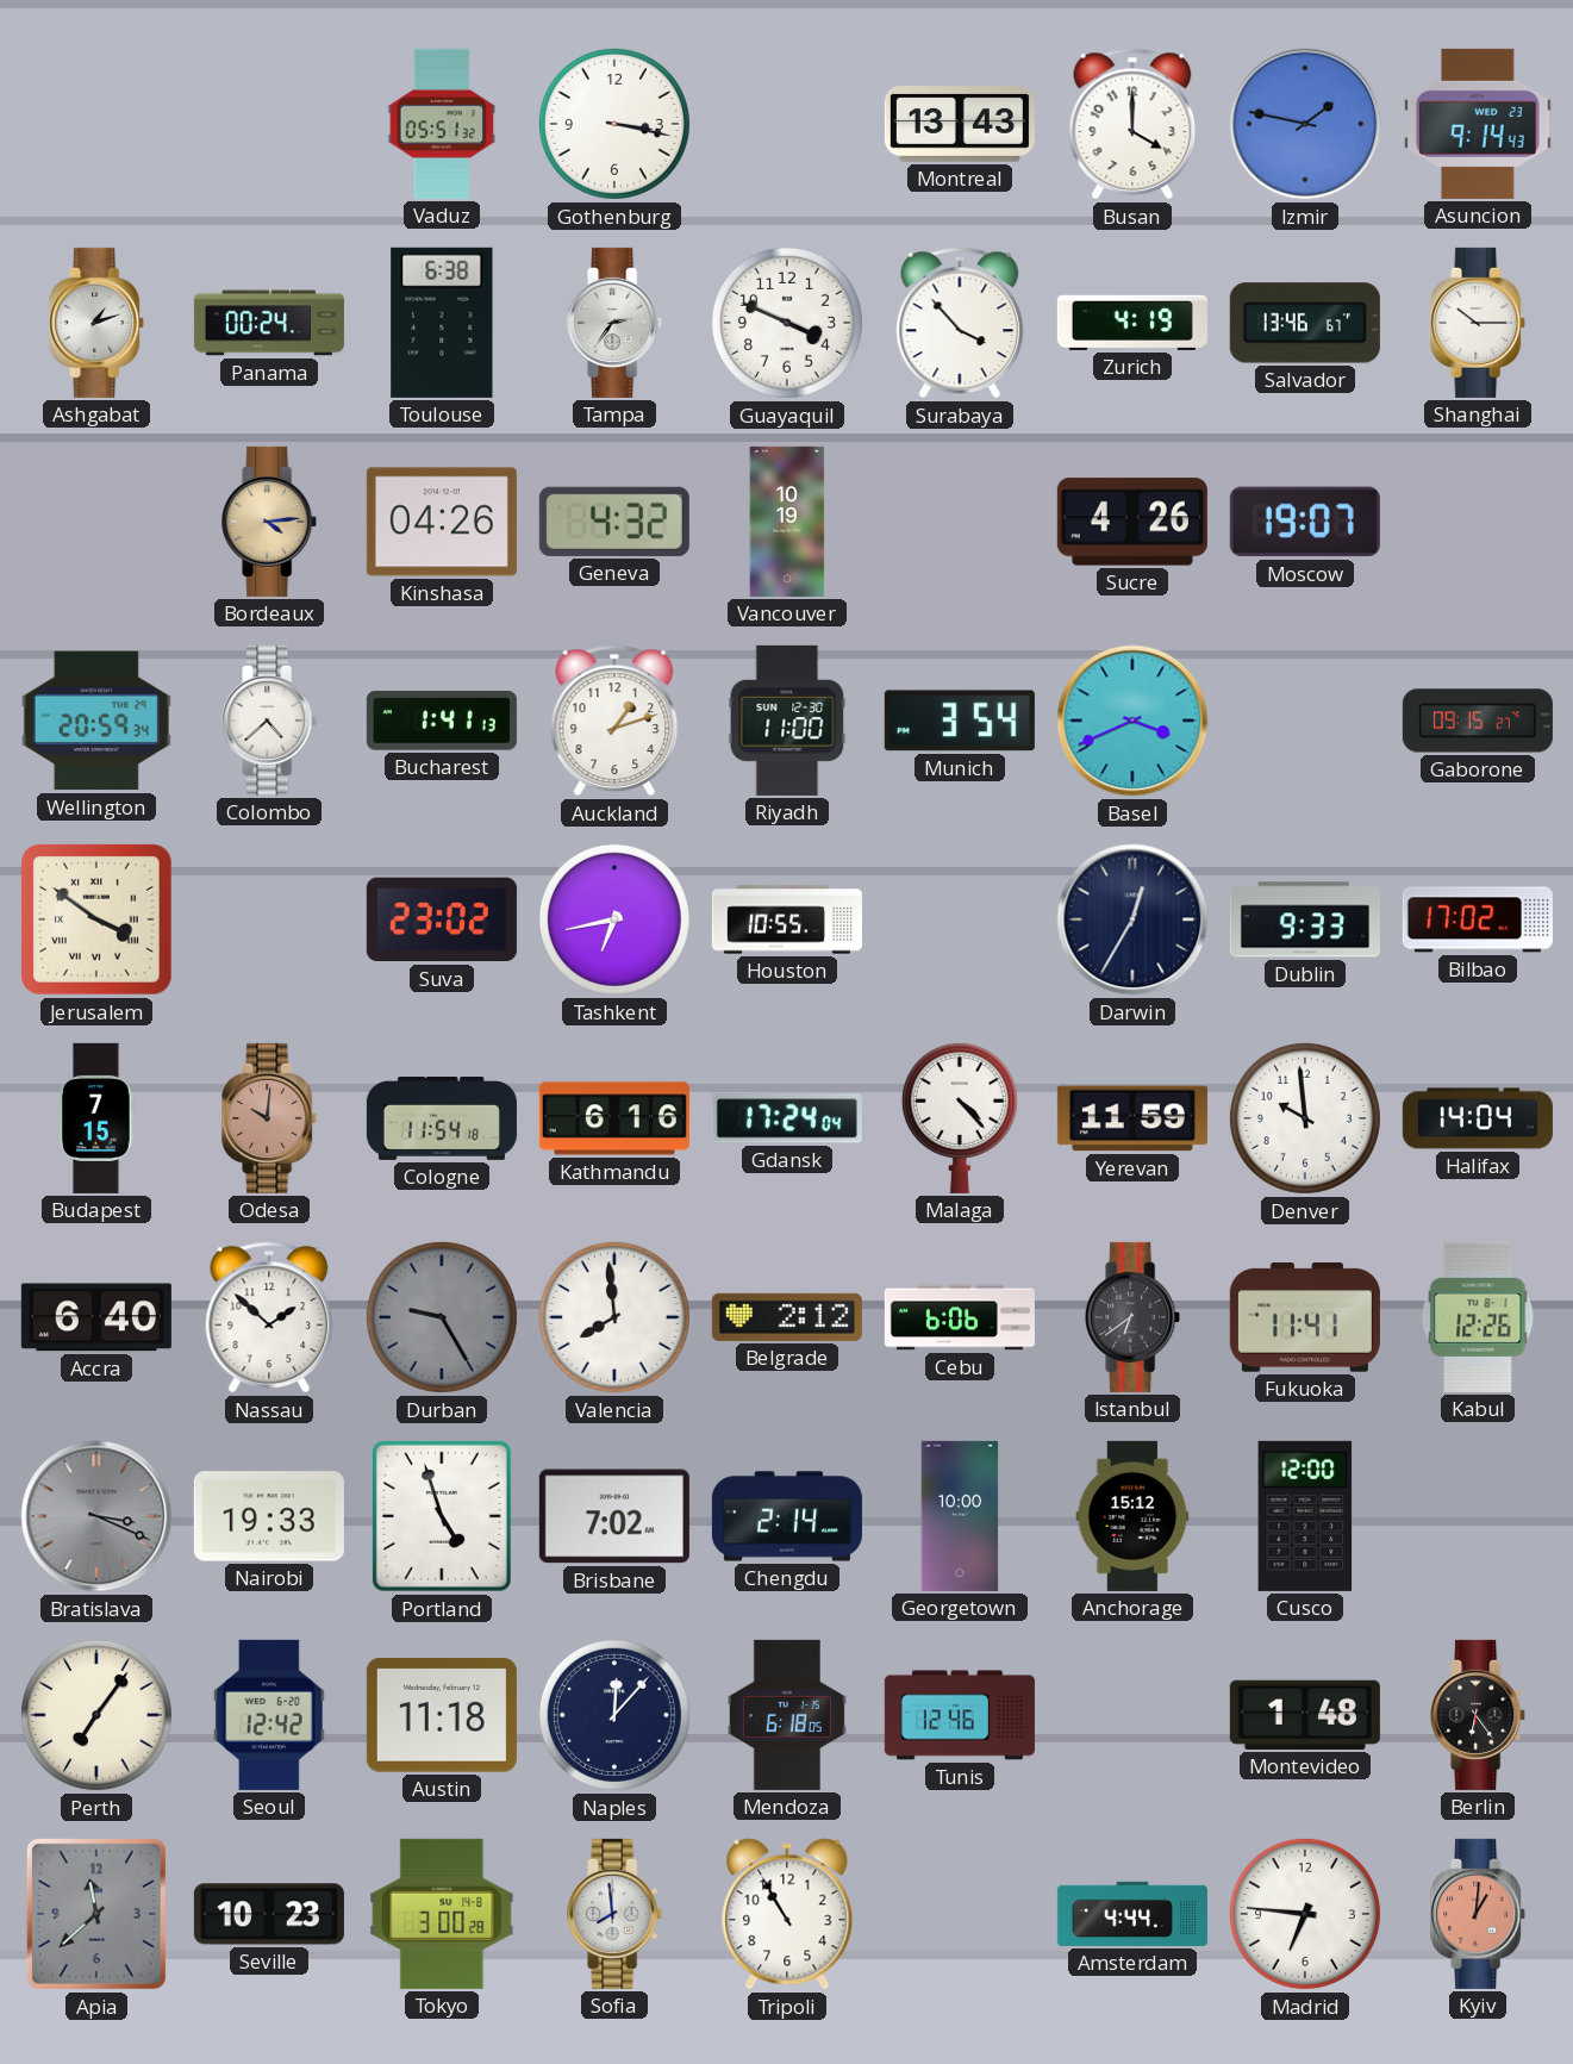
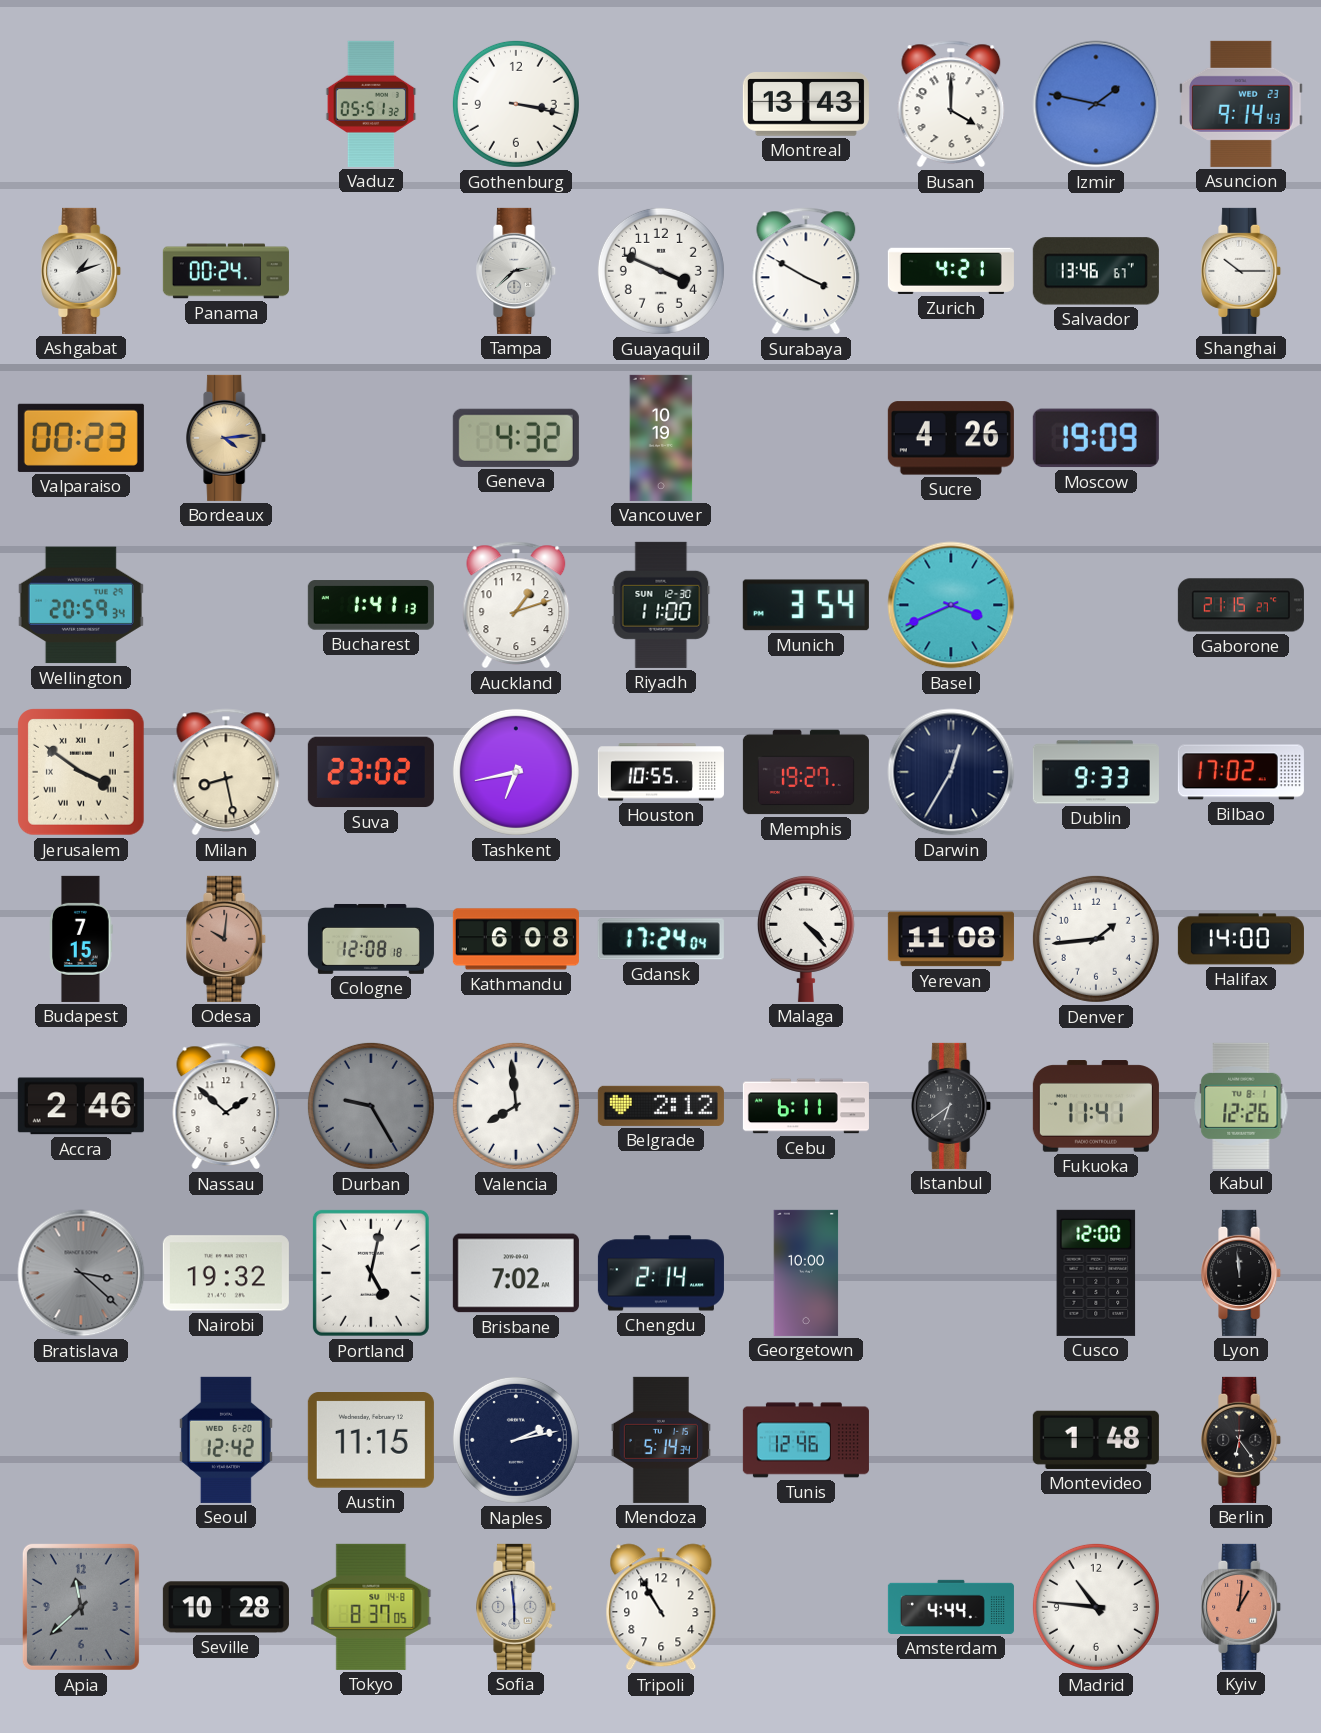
Toulouse: 6:38 -> none
Tampa: 2:36 -> 2:38
Surabaya: 3:53 -> 3:50
Zurich: 4:19 -> 4:21
Valparaiso: none -> 00:23
Kinshasa: 04:26 -> none
Moscow: 19:07 -> 19:09
Colombo: 4:38 -> none
Gaborone: 09:15 -> 21:15
Milan: none -> 8:28
Memphis: none -> 19:27
Cologne: 11:54 -> 12:08
Kathmandu: 6:16 -> 6:08
Yerevan: 11:59 -> 11:08
Denver: 9:59 -> 1:44
Halifax: 14:04 -> 14:00
Accra: 6:40 -> 2:46
Cebu: 6:06 -> 6:11
Bratislava: 3:19 -> 3:22
Nairobi: 19:33 -> 19:32
Portland: 4:57 -> 5:02
Anchorage: 15:12 -> none
Lyon: none -> 11:59
Perth: 7:06 -> none
Austin: 11:18 -> 11:15
Naples: 12:07 -> 2:13
Mendoza: 6:18 -> 5:14
Seville: 10:23 -> 10:28
Tokyo: 3:00 -> 8:37
Sofia: 7:59 -> 5:59
Madrid: 6:46 -> 10:46
